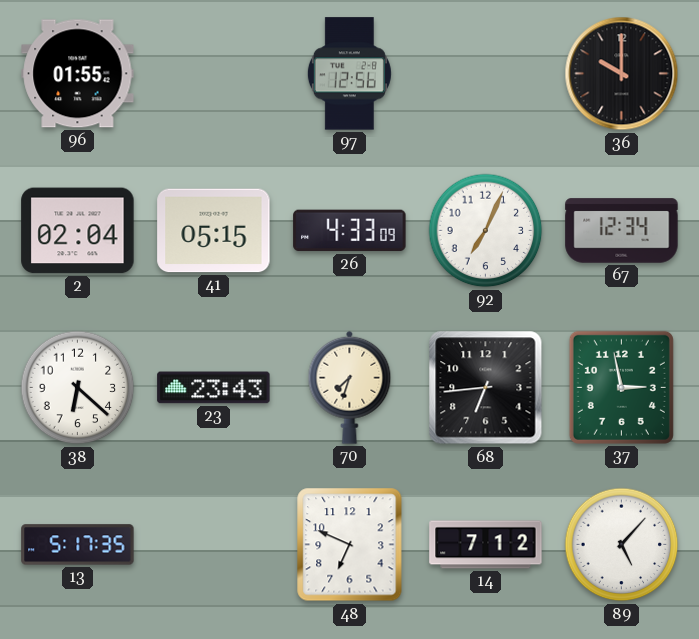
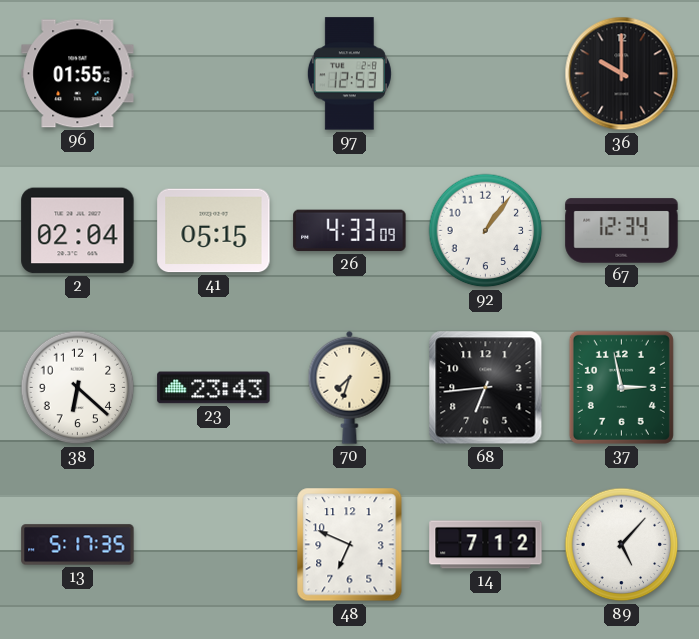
97: 12:56 -> 12:53
92: 7:04 -> 1:06
